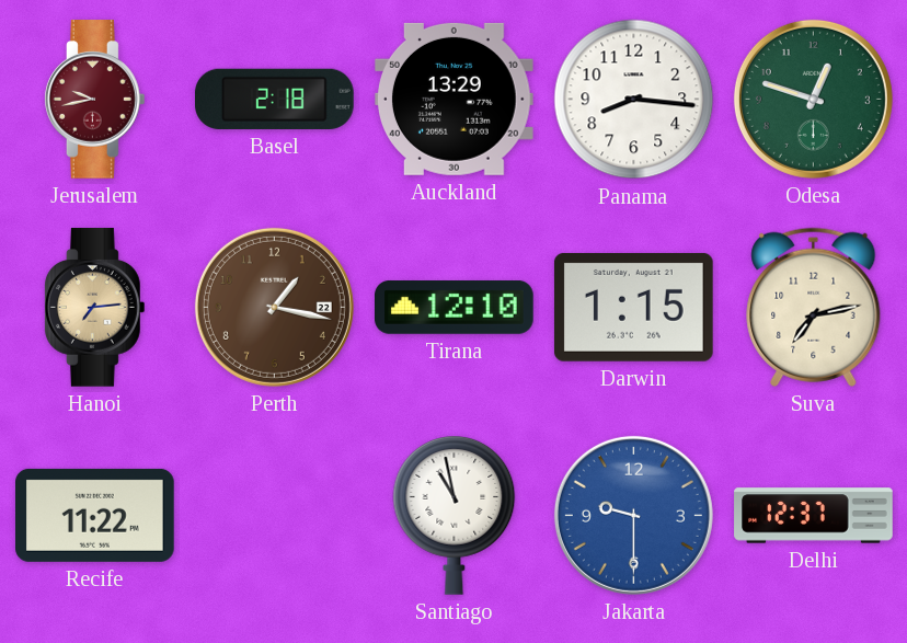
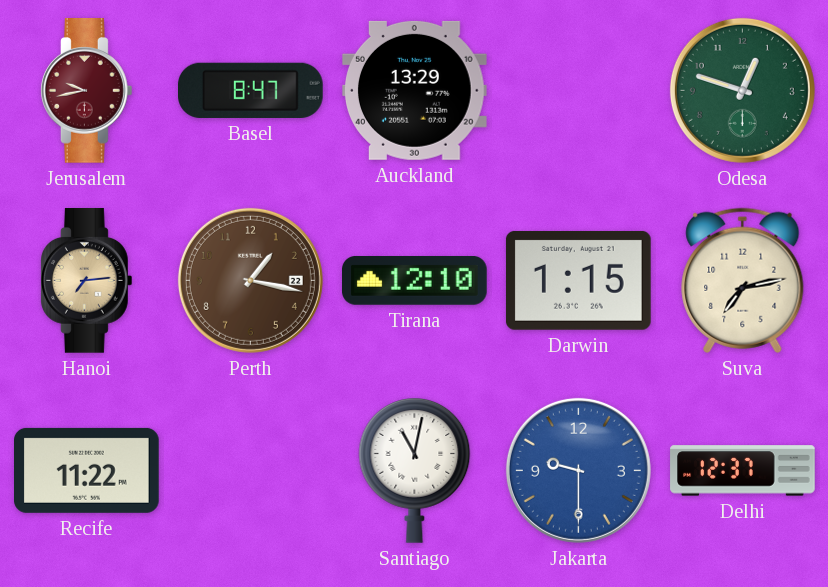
Basel: 2:18 -> 8:47
Panama: 8:16 -> none
Santiago: 10:58 -> 11:02
